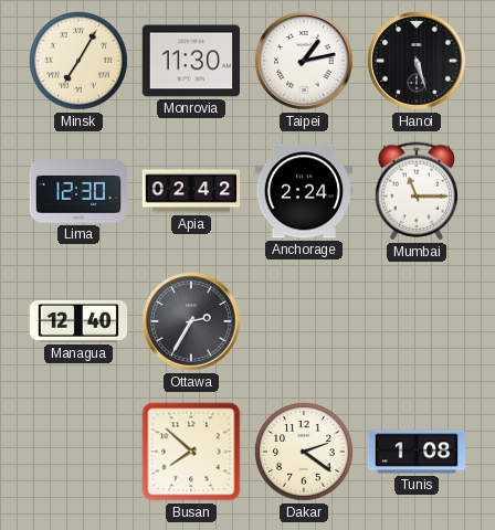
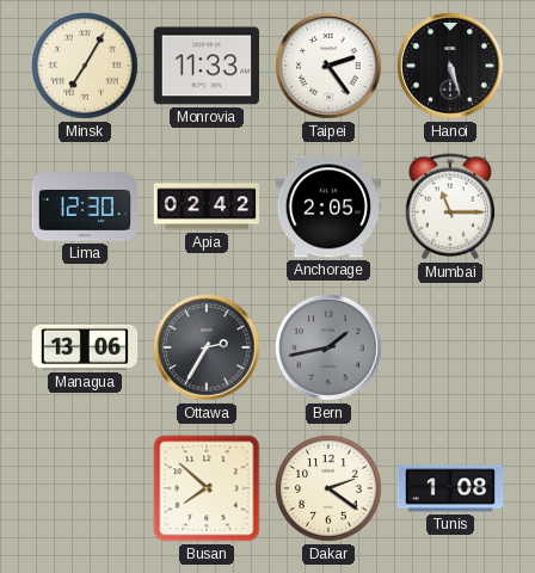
Monrovia: 11:30 -> 11:33
Taipei: 1:13 -> 2:24
Anchorage: 2:24 -> 2:05
Managua: 12:40 -> 13:06
Bern: none -> 1:43
